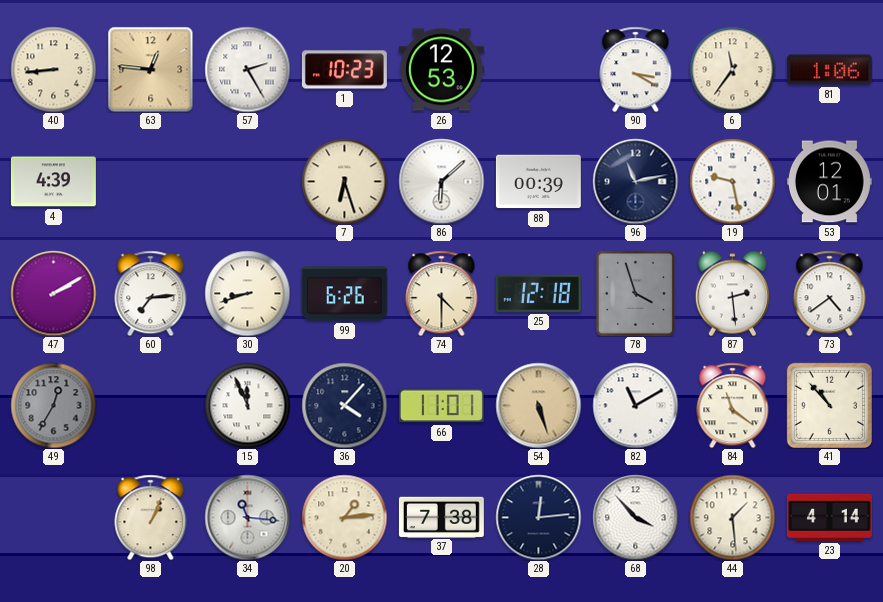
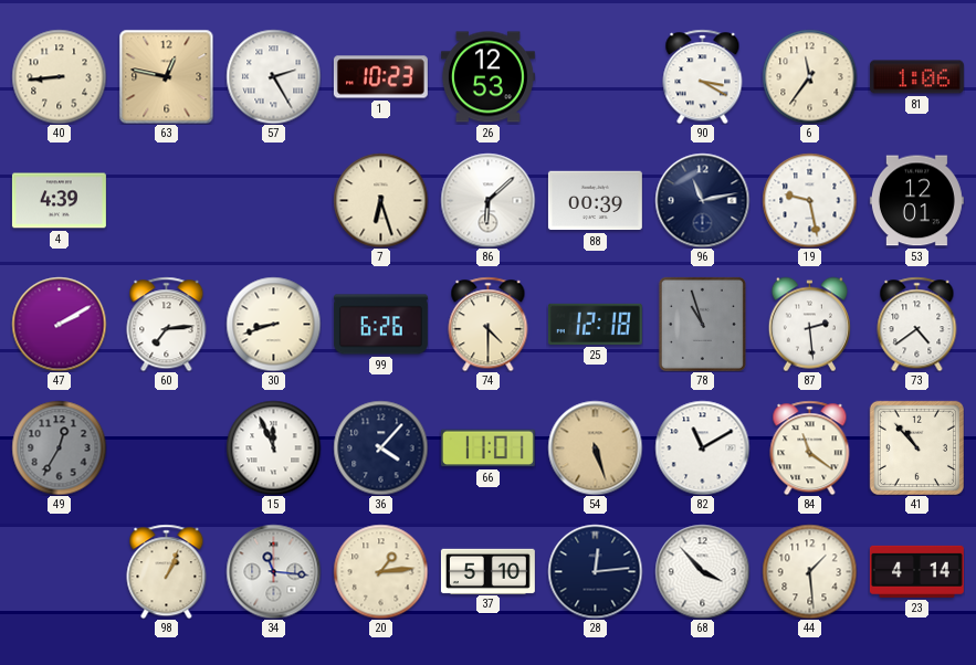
63: 12:46 -> 12:47
78: 3:57 -> 10:57
37: 7:38 -> 5:10
